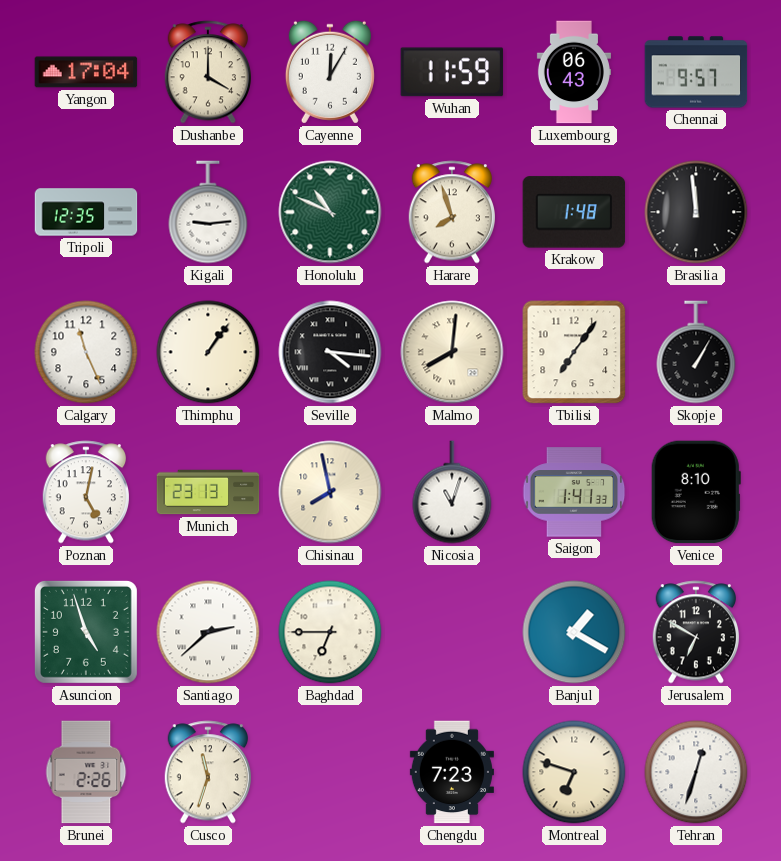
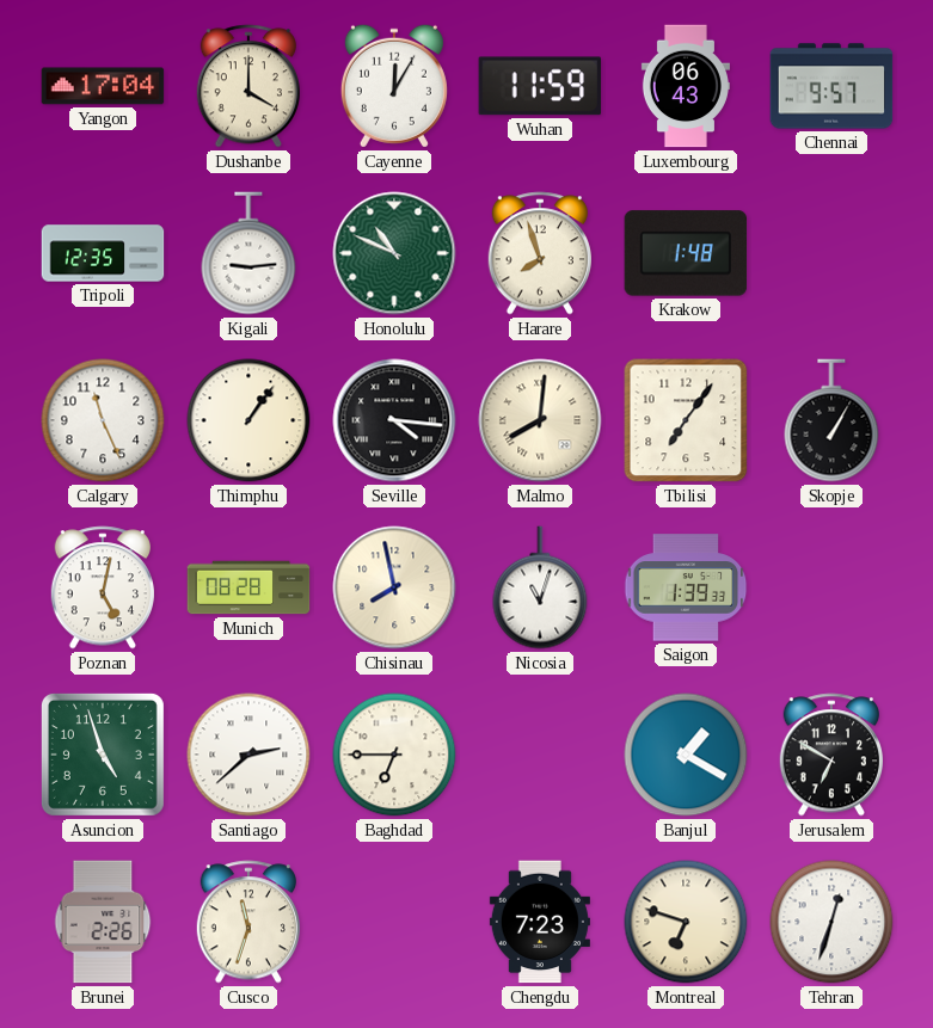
Brasilia: 11:59 -> none
Munich: 23:13 -> 08:28
Saigon: 1:41 -> 1:39
Venice: 8:10 -> none
